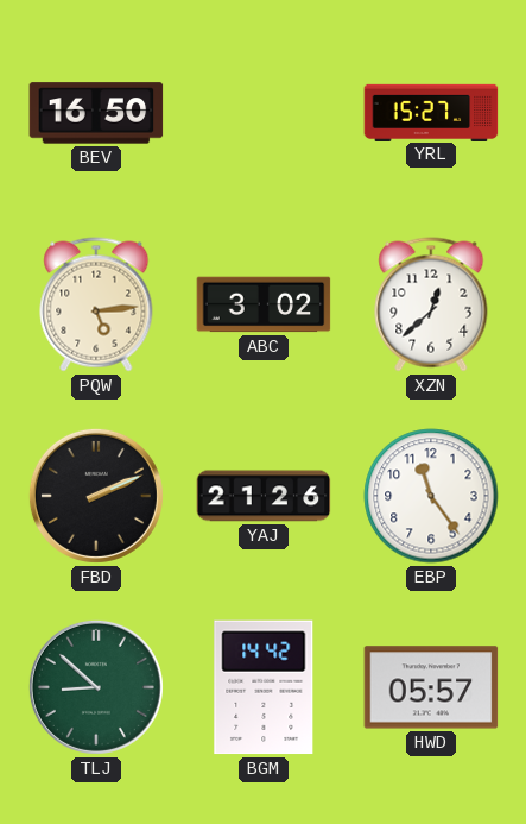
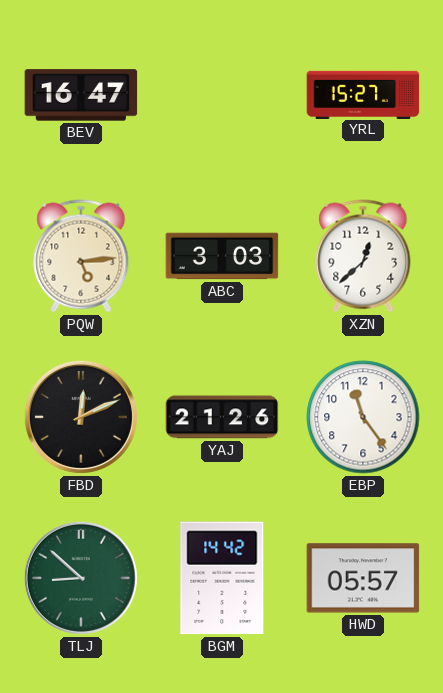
BEV: 16:50 -> 16:47
ABC: 3:02 -> 3:03
FBD: 2:11 -> 12:11
